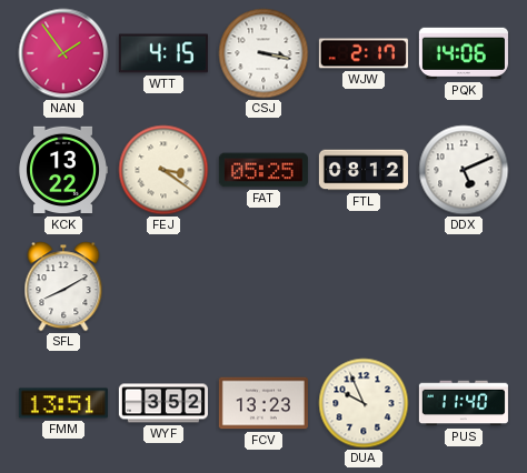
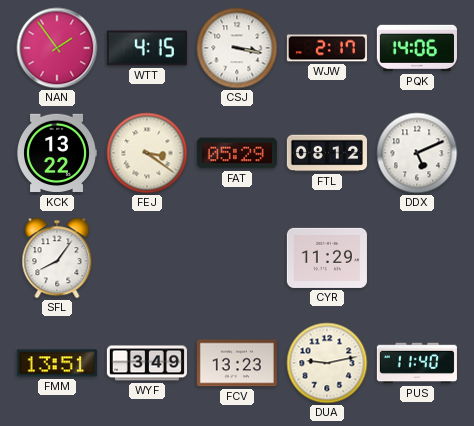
FAT: 05:25 -> 05:29
SFL: 8:10 -> 8:06
CYR: none -> 11:29
WYF: 3:52 -> 3:49
DUA: 9:56 -> 9:13
